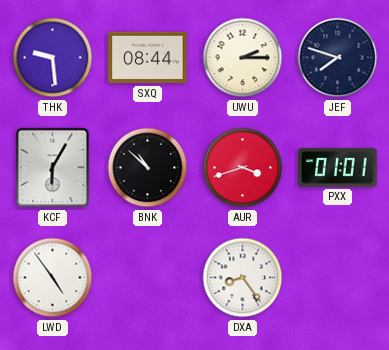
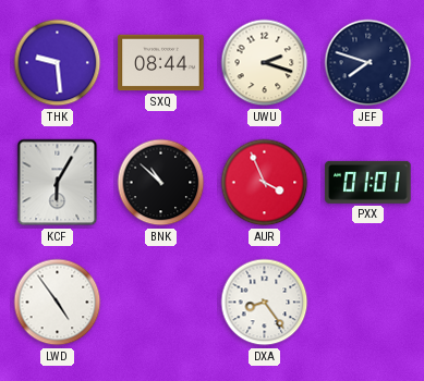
UWU: 2:15 -> 2:18
AUR: 3:42 -> 3:56
